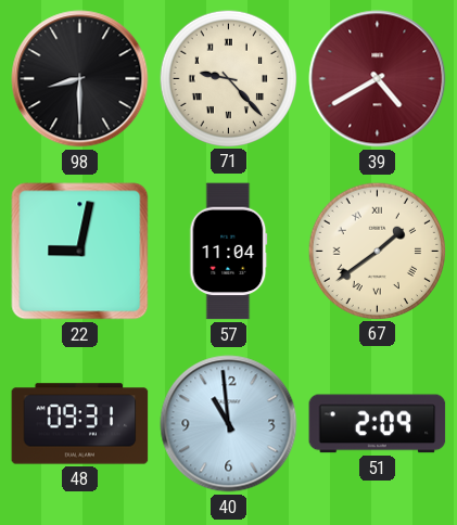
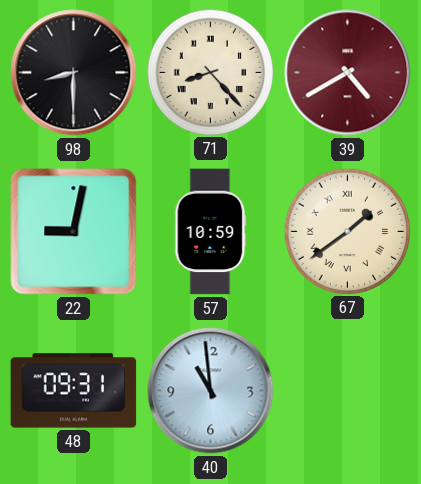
71: 9:23 -> 8:23
57: 11:04 -> 10:59
51: 2:09 -> none
